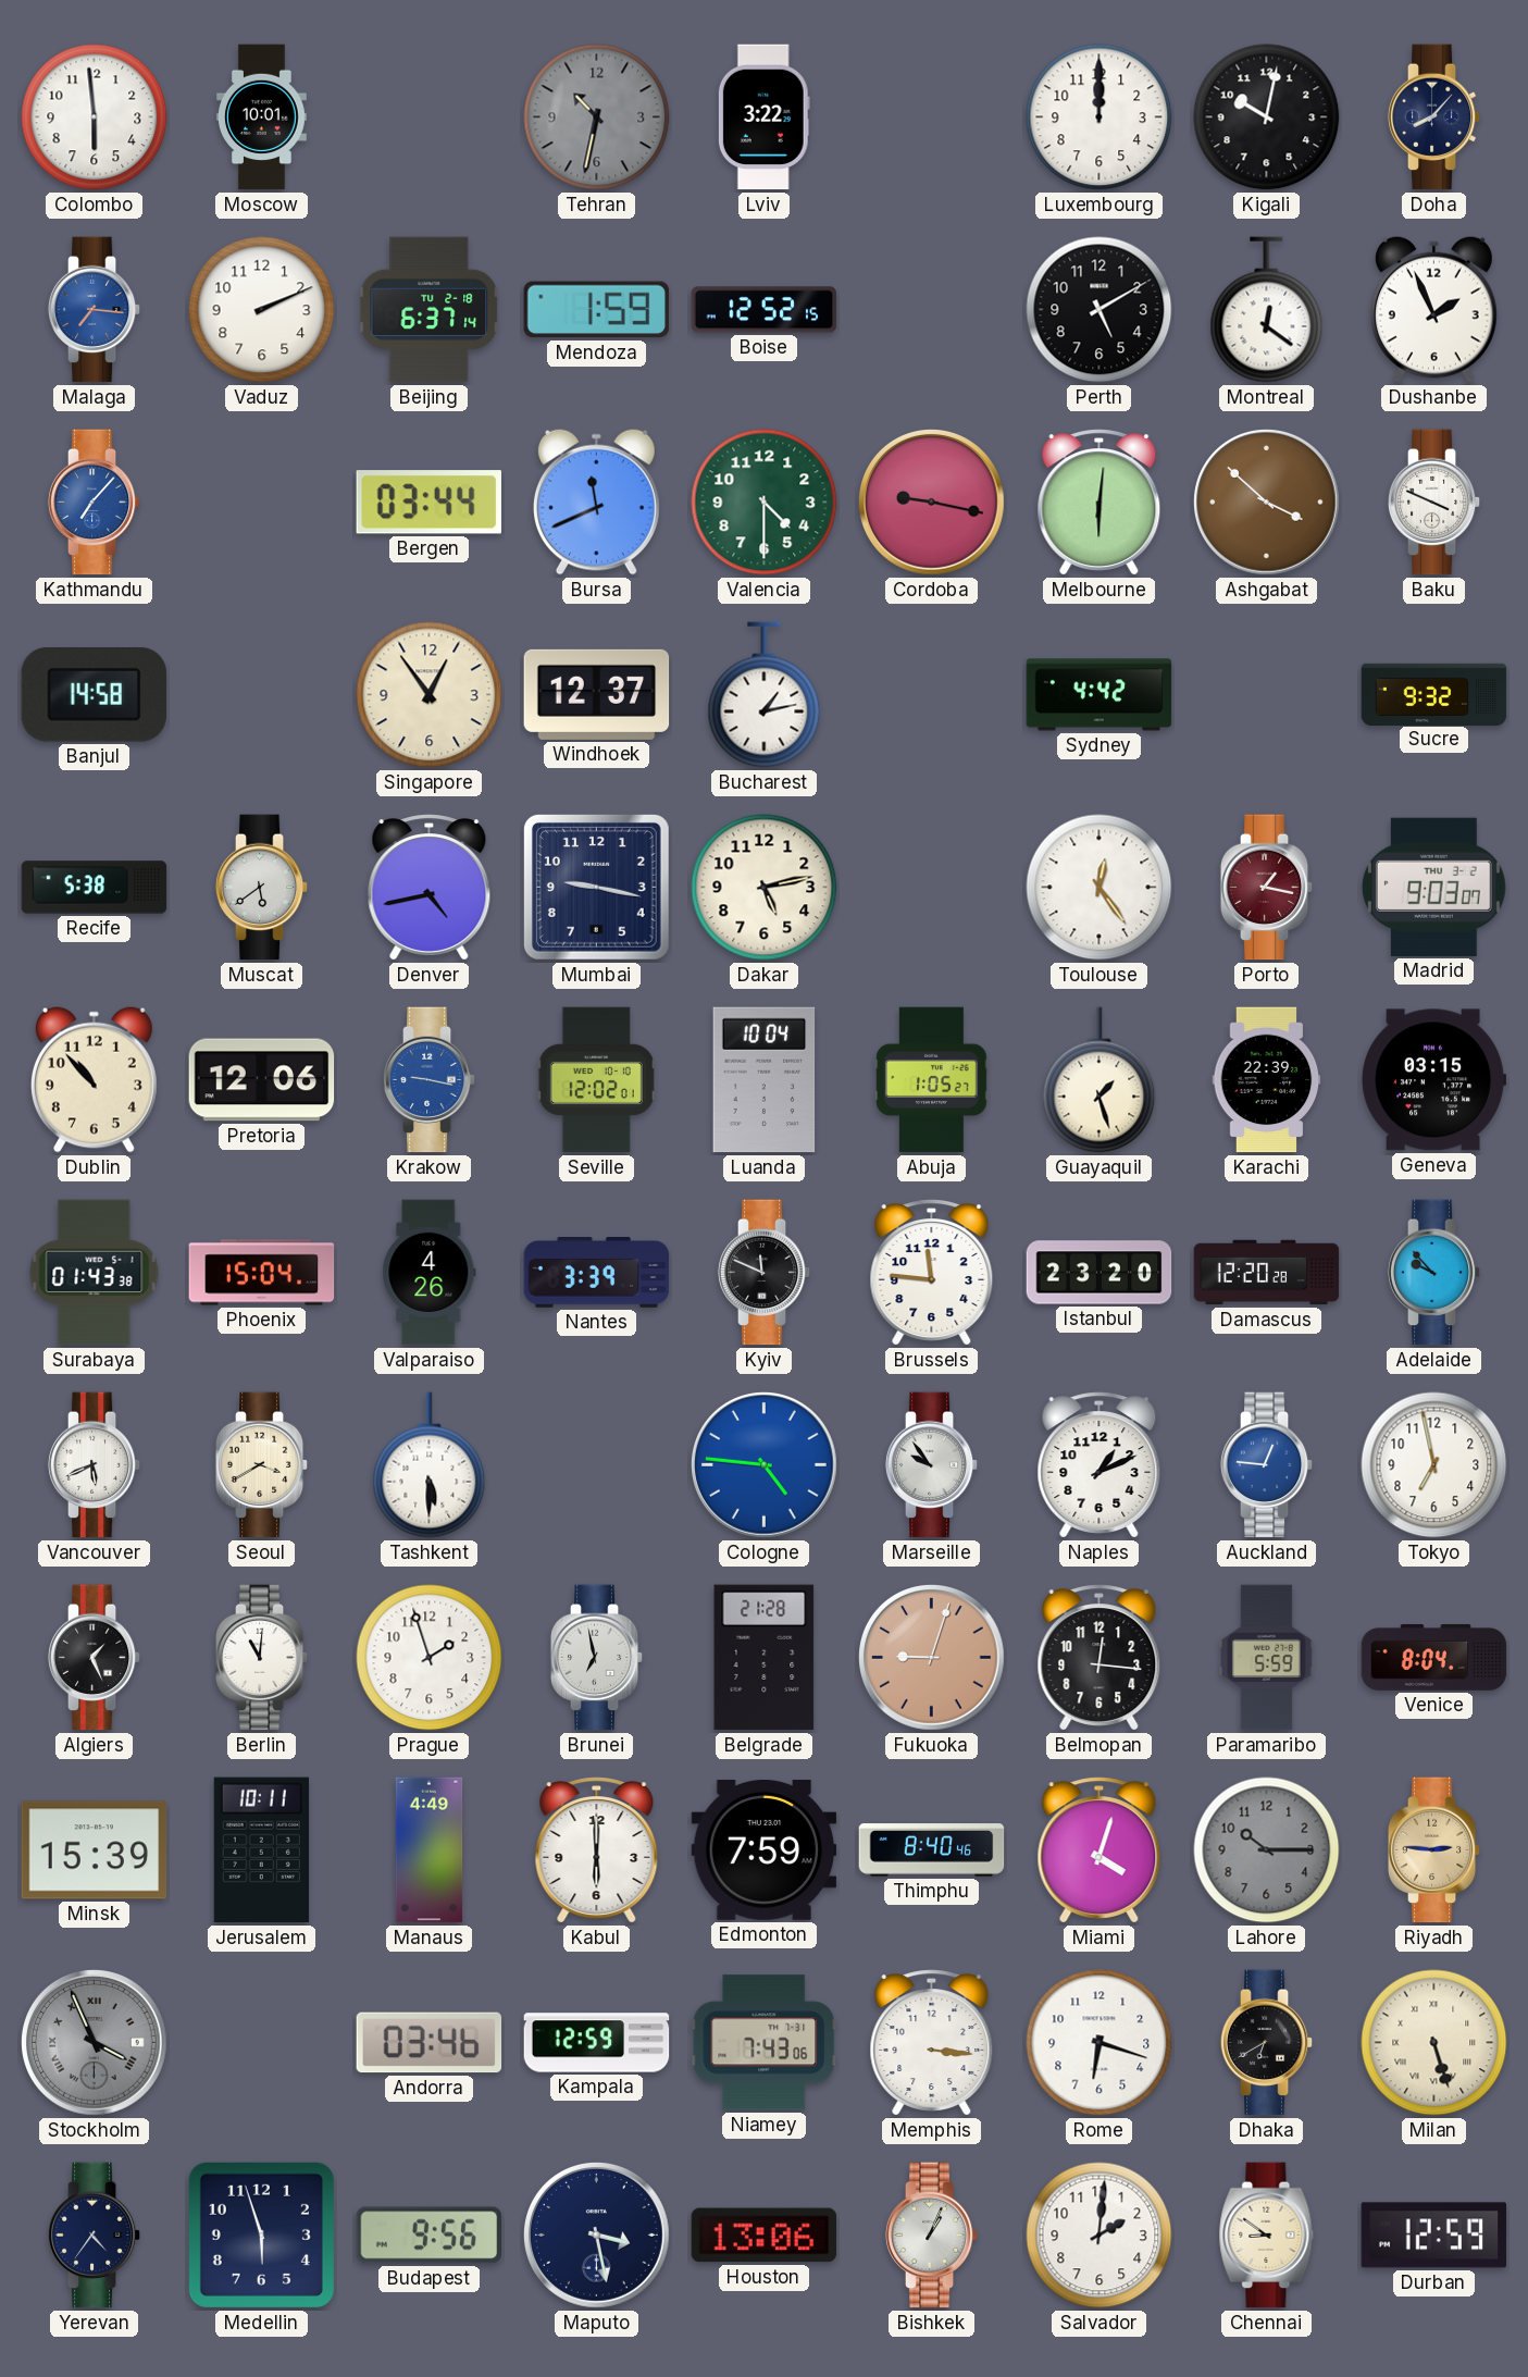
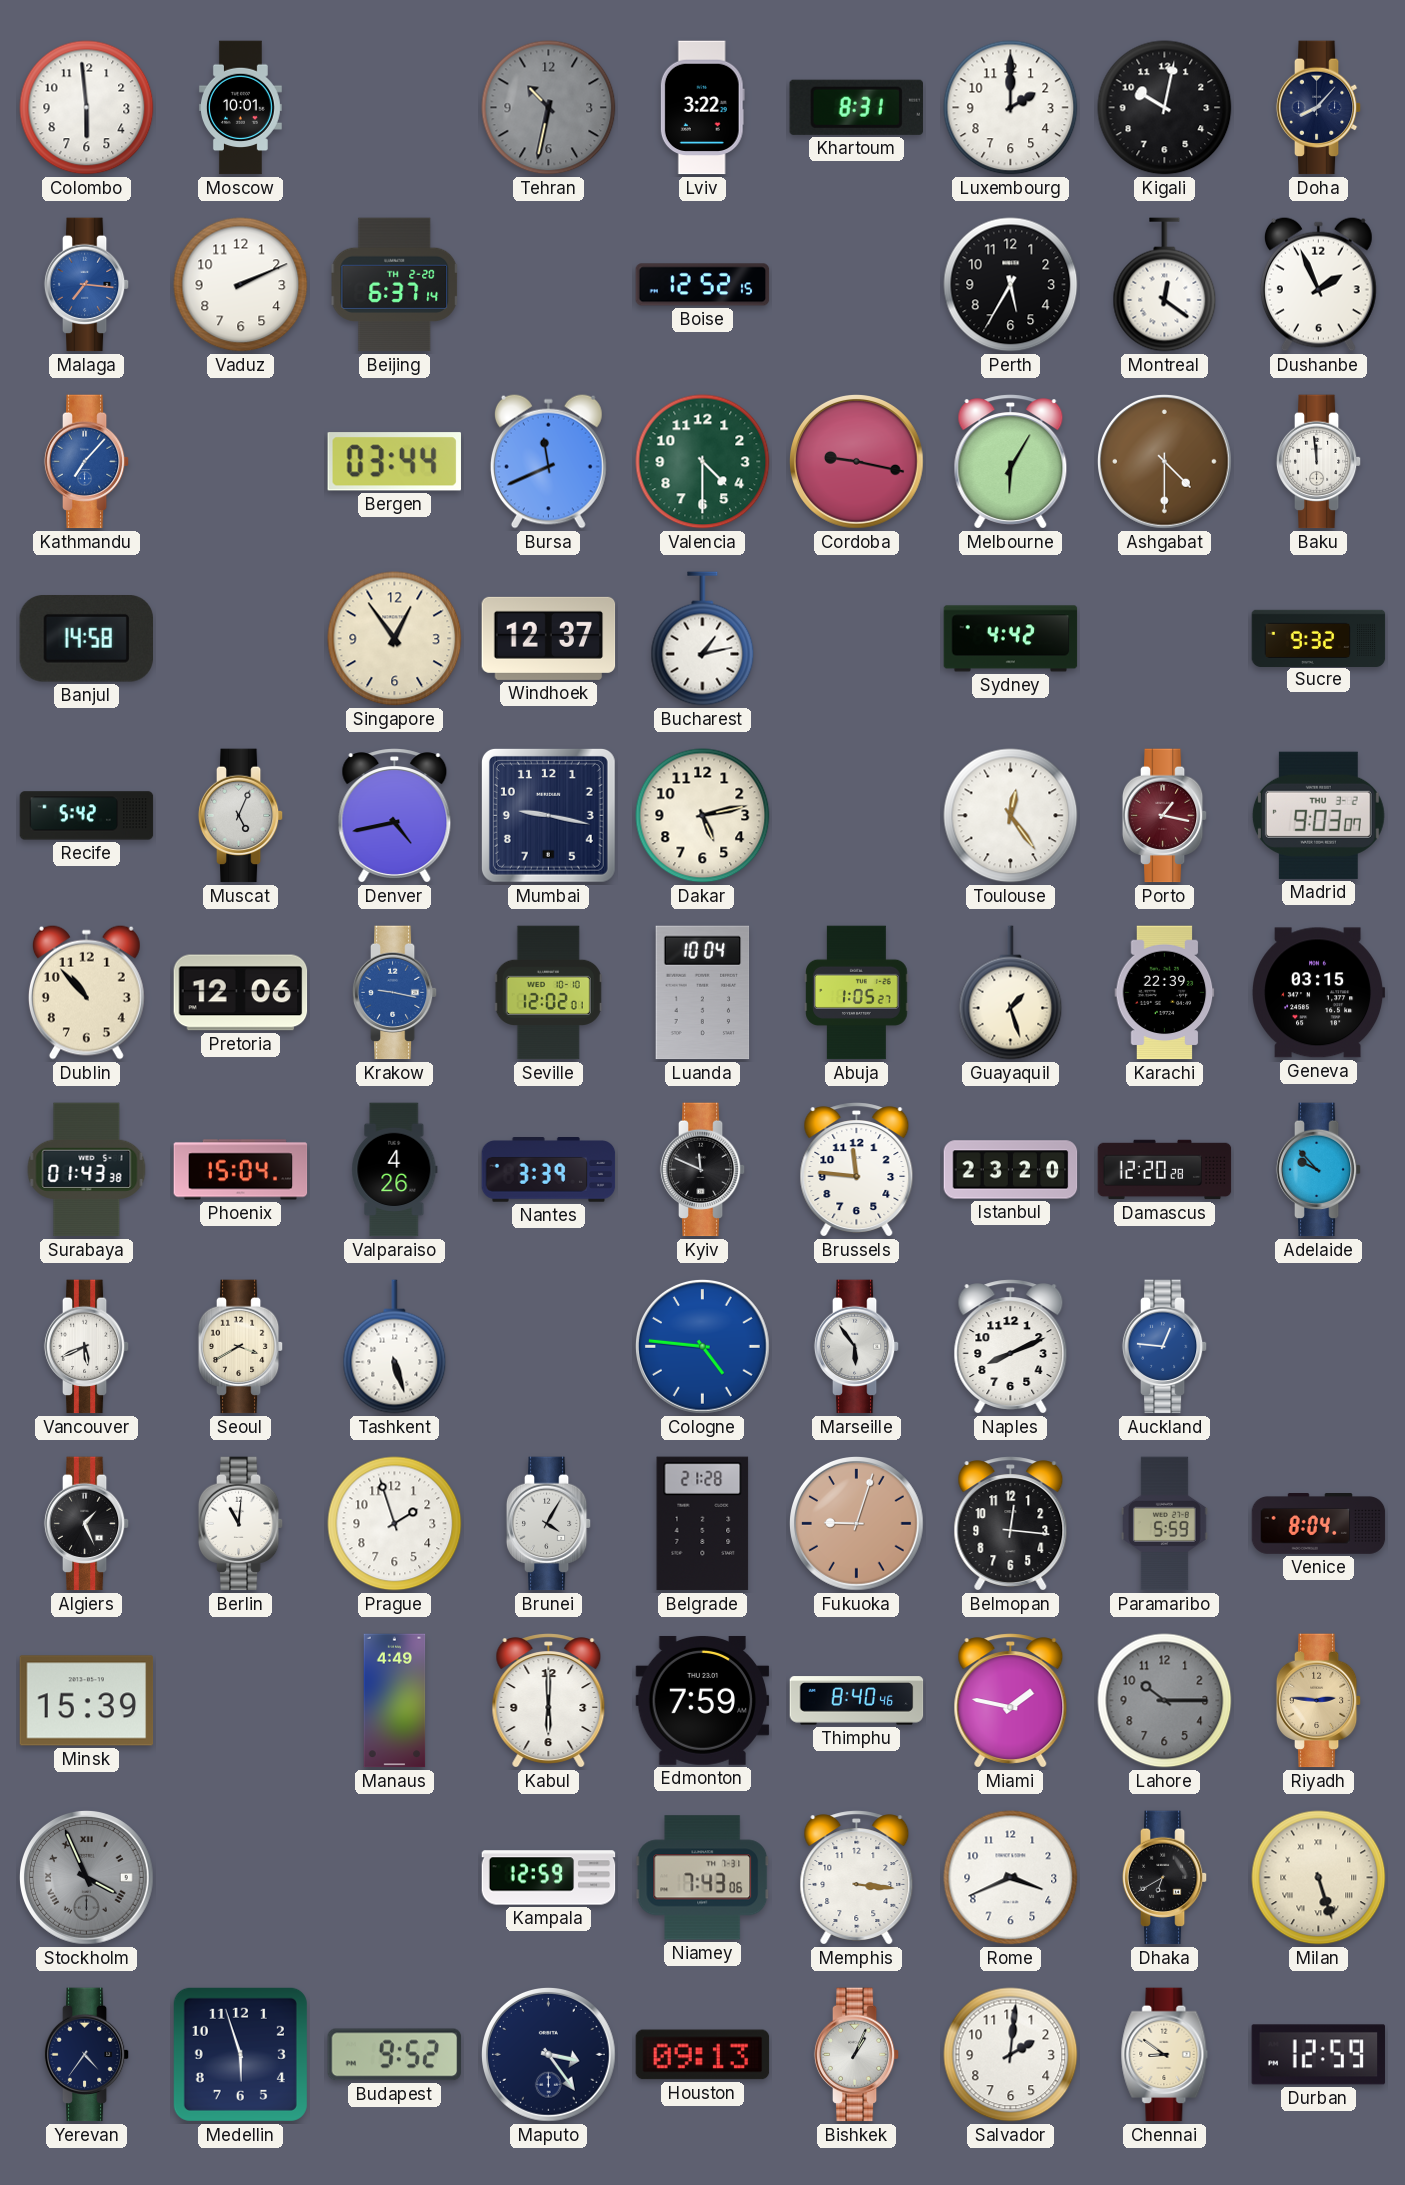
Khartoum: none -> 8:31
Luxembourg: 12:00 -> 2:00
Beijing date: TU 2-18 -> TH 2-20
Mendoza: 1:59 -> none
Perth: 5:10 -> 5:35
Melbourne: 6:01 -> 6:05
Ashgabat: 3:52 -> 4:30
Baku: 3:49 -> 11:59
Recife: 5:38 -> 5:42
Muscat: 5:39 -> 5:04
Tashkent: 5:30 -> 5:27
Marseille: 9:54 -> 5:54
Naples: 1:11 -> 8:11
Tokyo: 6:58 -> none
Brunei: 6:58 -> 4:05
Jerusalem: 10:11 -> none
Miami: 4:03 -> 1:47
Andorra: 03:46 -> none
Rome: 6:18 -> 3:41
Budapest: 9:56 -> 9:52
Maputo: 3:28 -> 3:24
Houston: 13:06 -> 09:13
